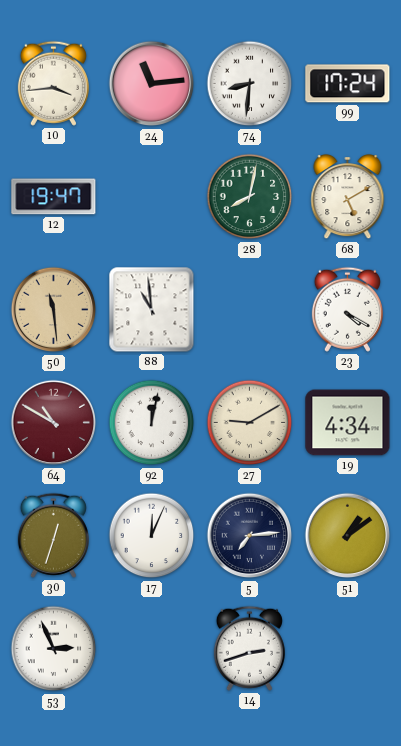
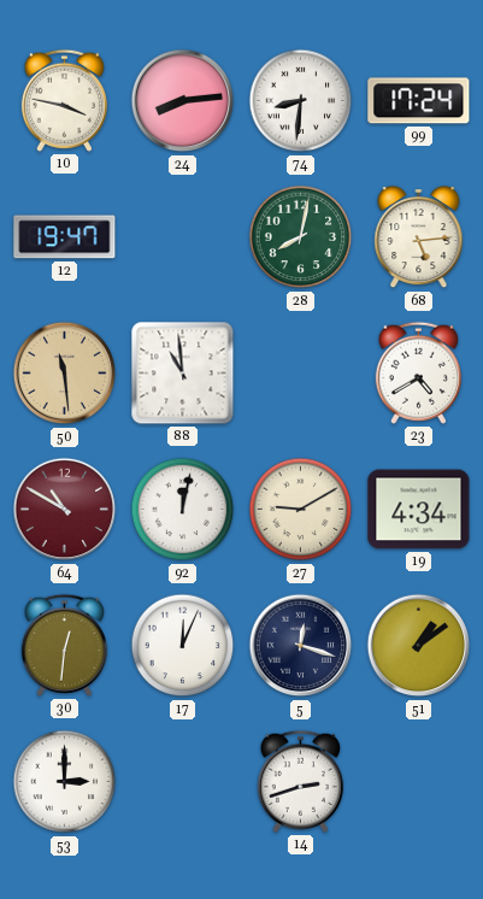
10: 3:44 -> 3:47
24: 11:14 -> 8:14
68: 5:10 -> 5:14
23: 4:20 -> 4:40
30: 12:33 -> 12:31
5: 7:14 -> 12:18
53: 2:56 -> 3:00
